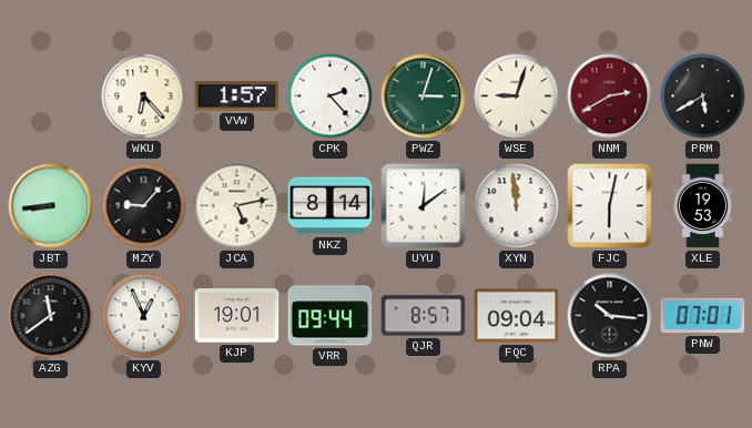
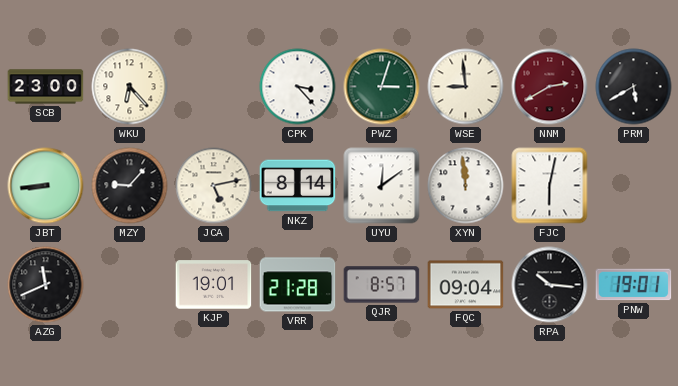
SCB: none -> 23:00
VVW: 1:57 -> none
CPK: 2:23 -> 3:23
WSE: 9:03 -> 8:59
XLE: 19:53 -> none
AZG: 11:39 -> 11:41
KYV: 12:56 -> none
VRR: 09:44 -> 21:28
PNW: 07:01 -> 19:01
